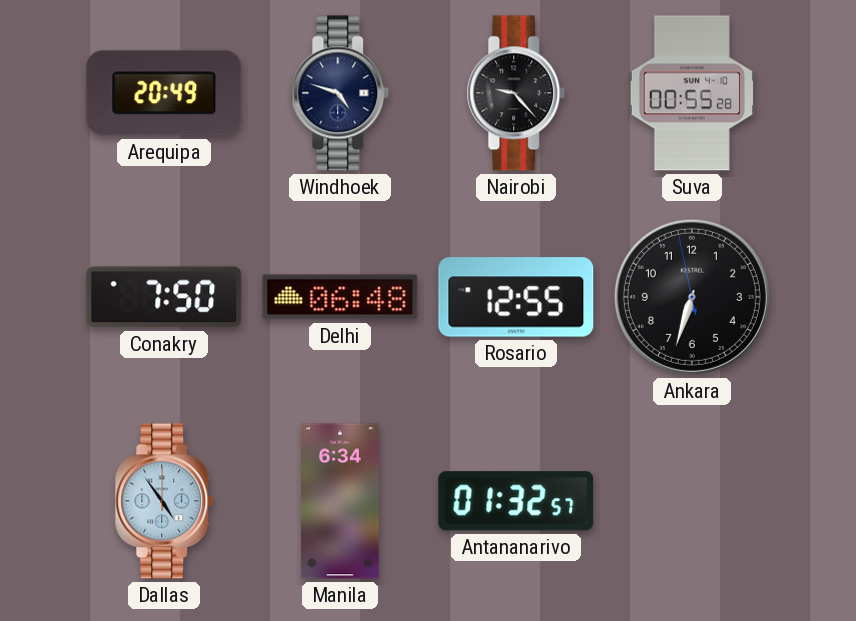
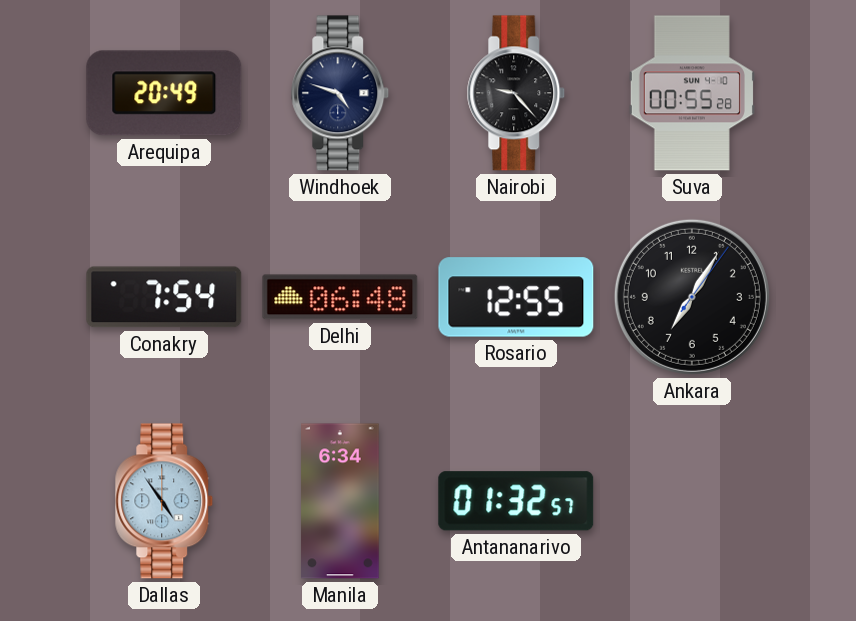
Conakry: 7:50 -> 7:54
Ankara: 6:32 -> 7:05
